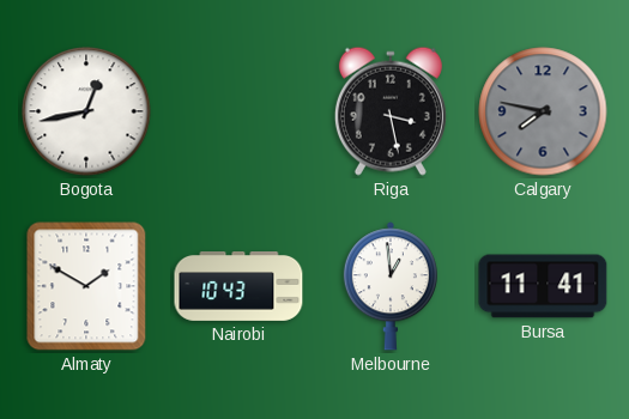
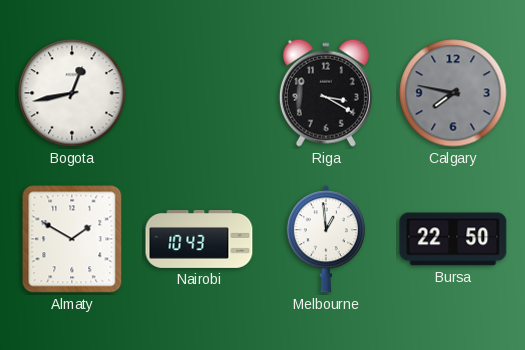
Riga: 3:28 -> 3:20
Bursa: 11:41 -> 22:50
